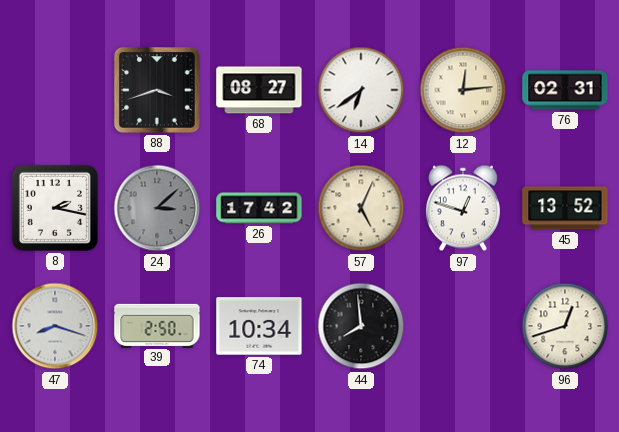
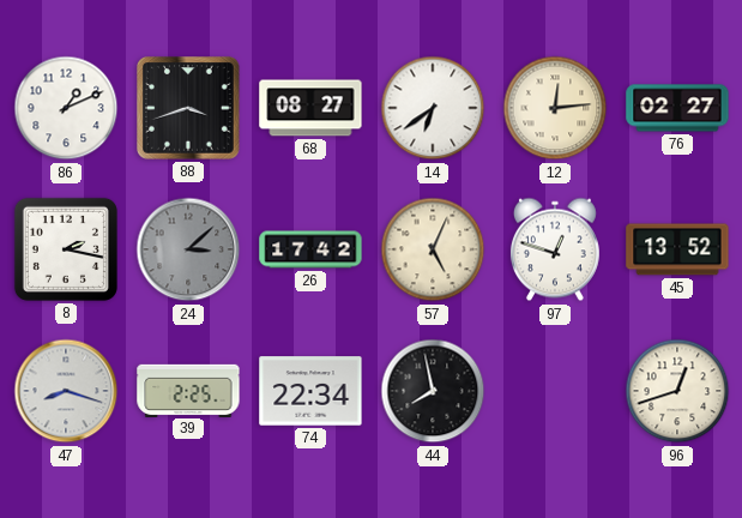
86: none -> 1:11
76: 02:31 -> 02:27
39: 2:50 -> 2:25
74: 10:34 -> 22:34
44: 7:59 -> 7:58
